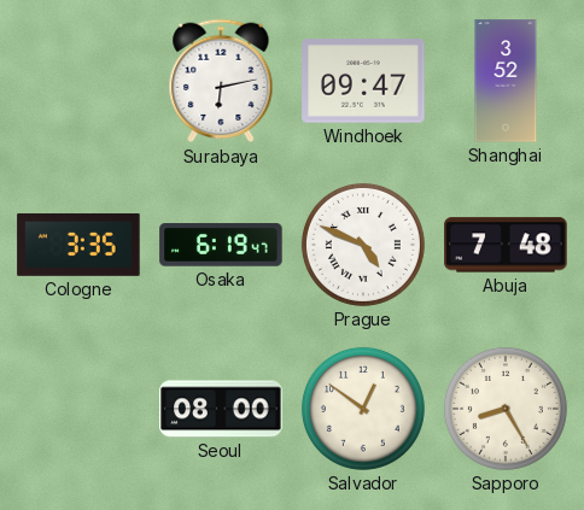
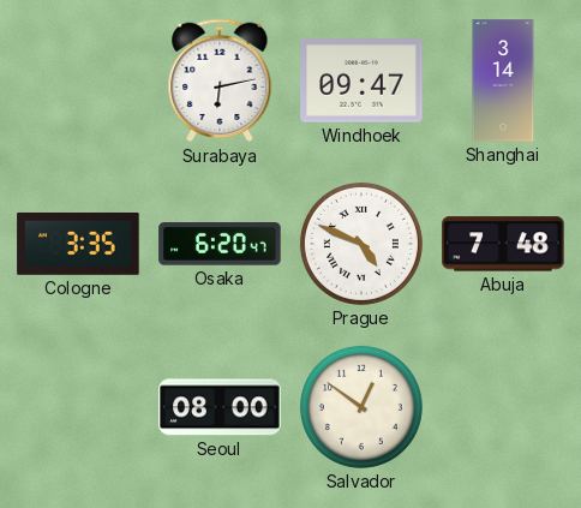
Shanghai: 3:52 -> 3:14
Osaka: 6:19 -> 6:20
Sapporo: 8:25 -> none
